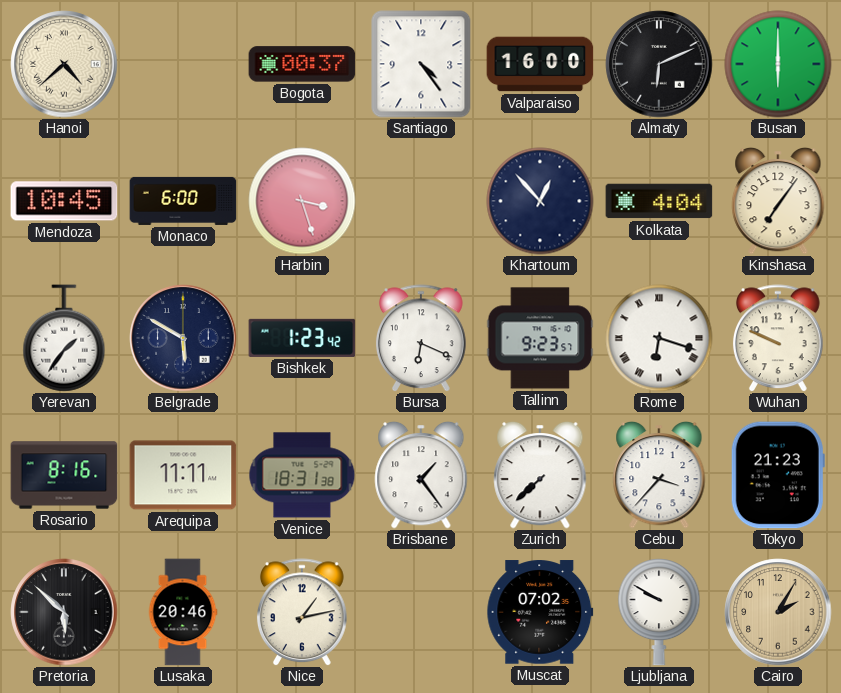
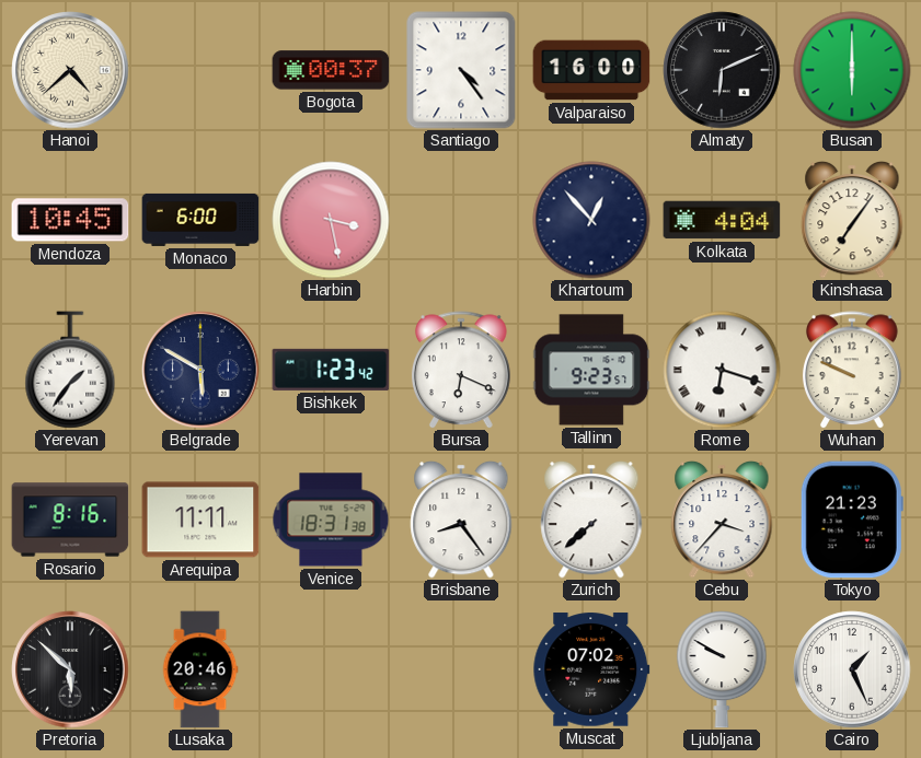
Harbin: 3:27 -> 3:28
Brisbane: 1:24 -> 8:24
Nice: 1:13 -> none
Cairo: 2:05 -> 1:26
Cairo dial: champagne -> white
